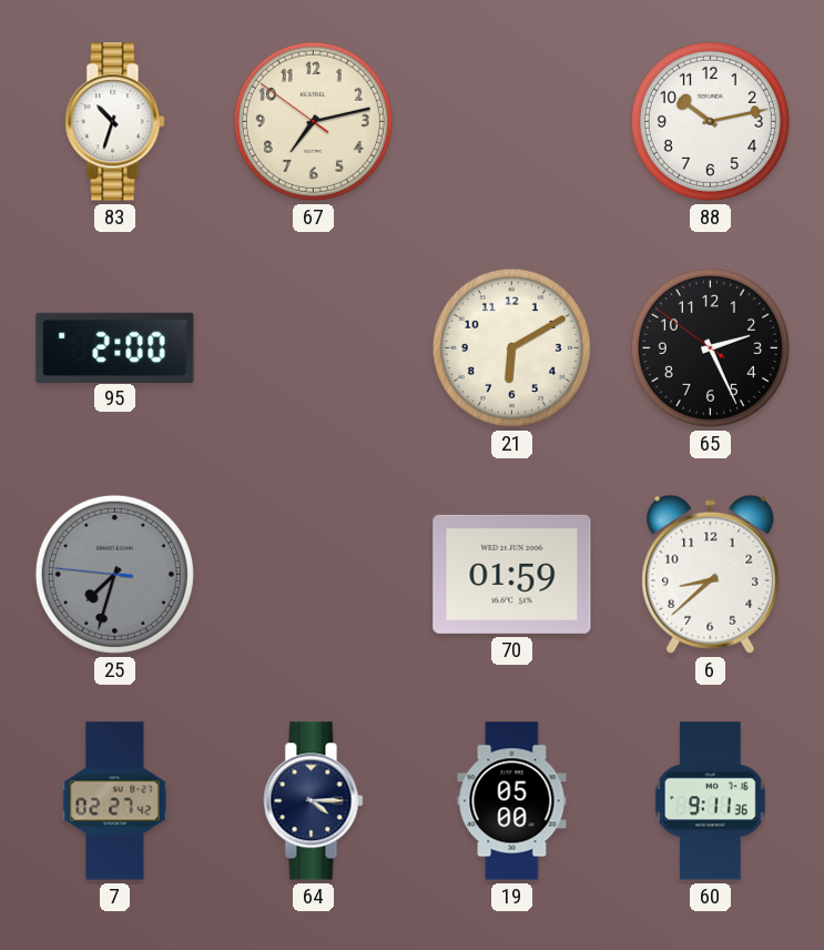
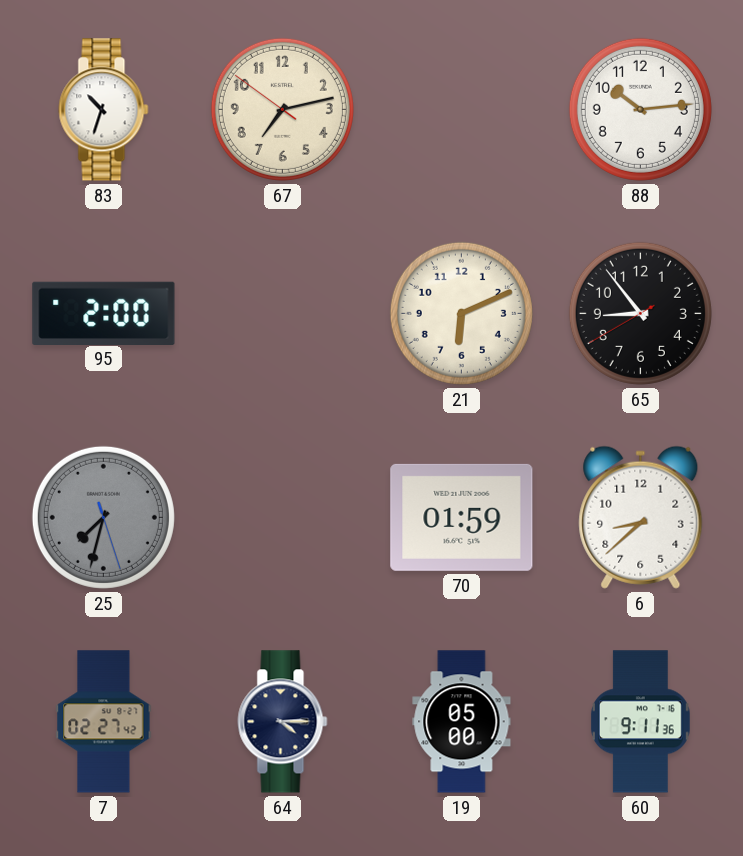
88: 10:13 -> 10:14
21: 6:10 -> 6:11
65: 2:25 -> 8:53
25: 7:32:46 -> 7:32:27
